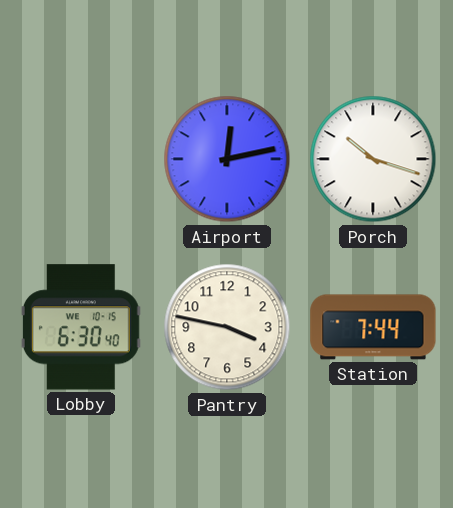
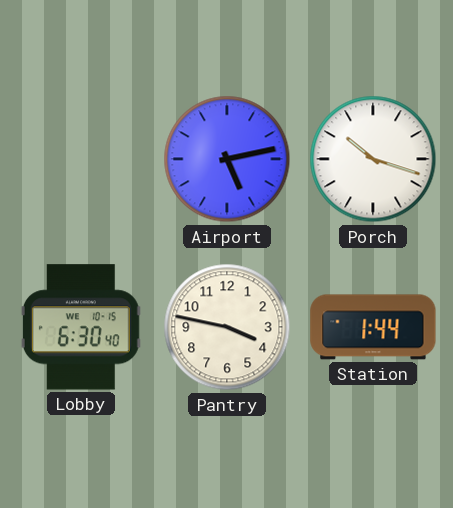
Airport: 12:13 -> 5:13
Station: 7:44 -> 1:44
